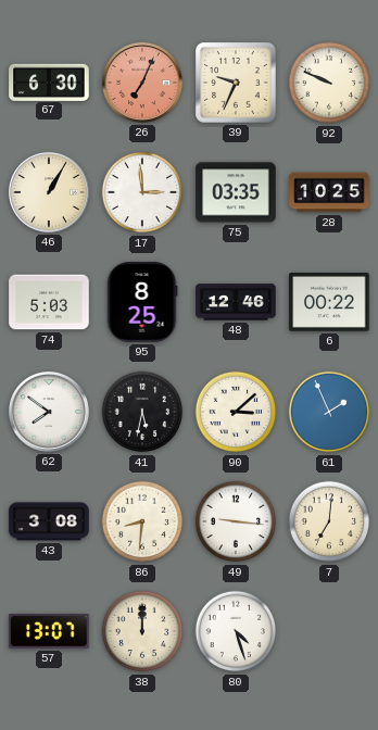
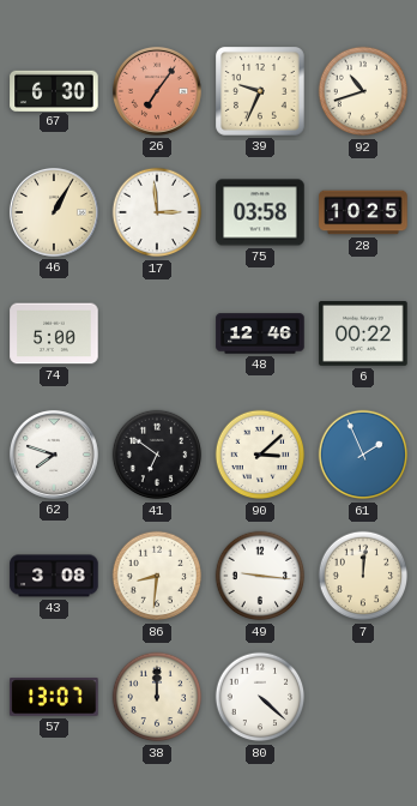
26: 7:04 -> 7:06
92: 9:49 -> 10:42
75: 03:35 -> 03:58
74: 5:03 -> 5:00
95: 8:25 -> none
62: 7:51 -> 7:48
41: 5:32 -> 6:51
7: 7:01 -> 12:01
80: 4:27 -> 4:22
